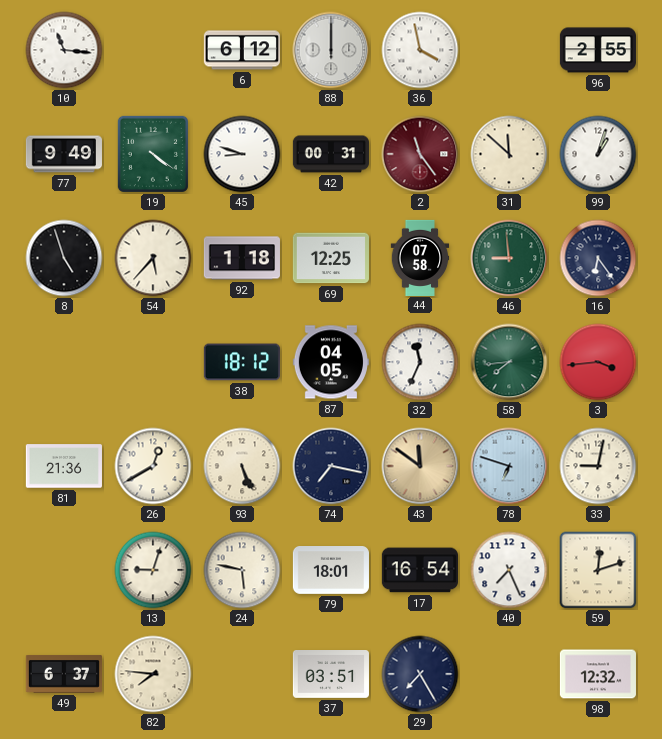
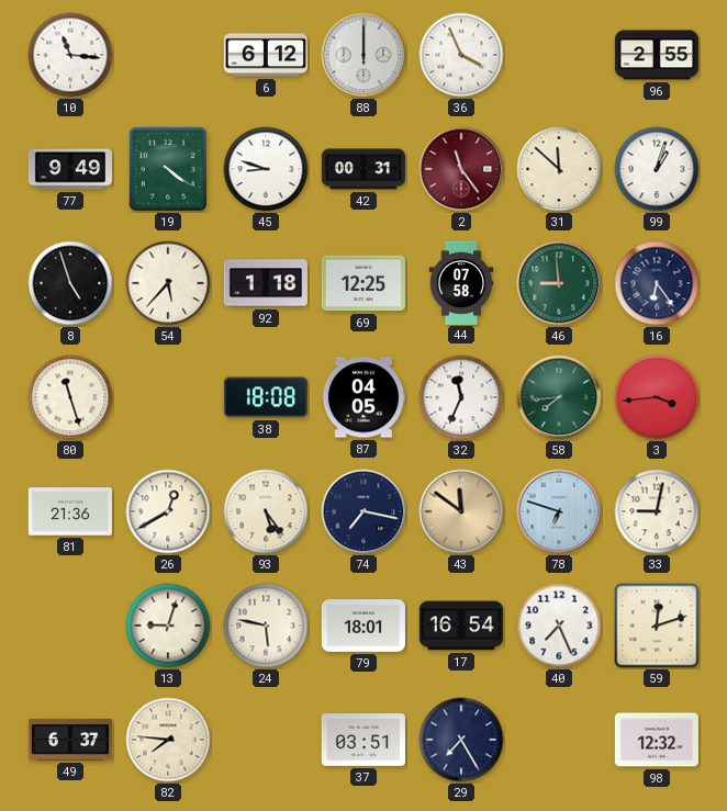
36: 3:58 -> 3:56
80: none -> 11:27
38: 18:12 -> 18:08
93: 5:26 -> 5:24
